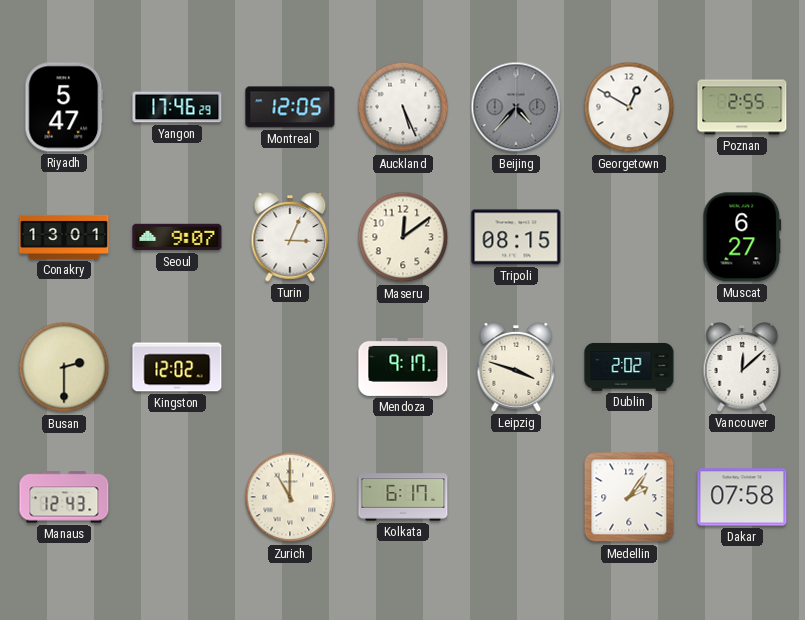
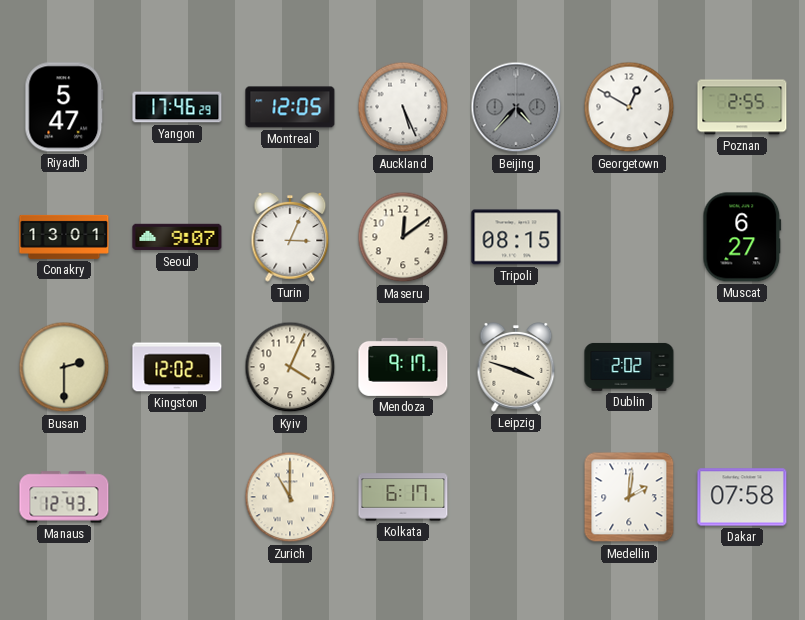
Kyiv: none -> 4:04
Vancouver: 12:08 -> none
Medellin: 2:06 -> 2:01
